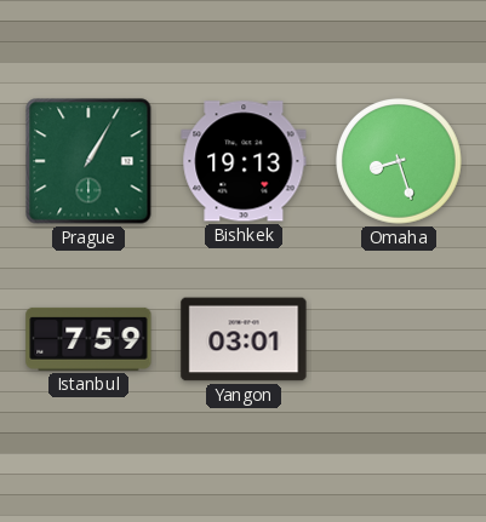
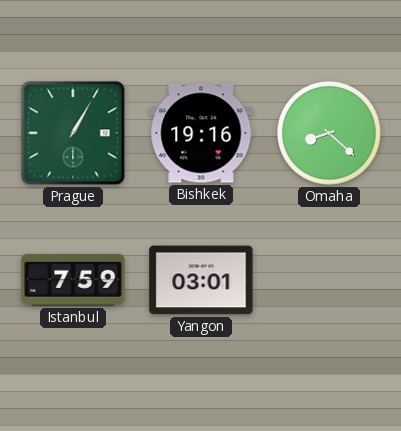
Bishkek: 19:13 -> 19:16
Omaha: 8:27 -> 8:22
